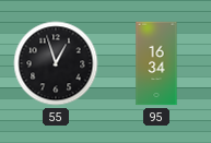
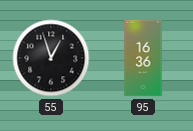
95: 16:34 -> 16:36
